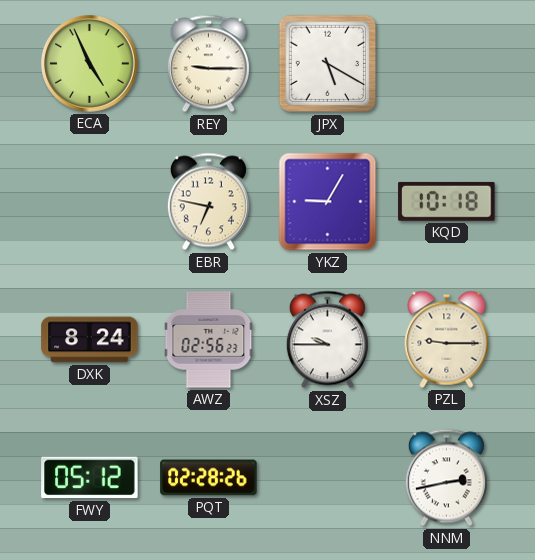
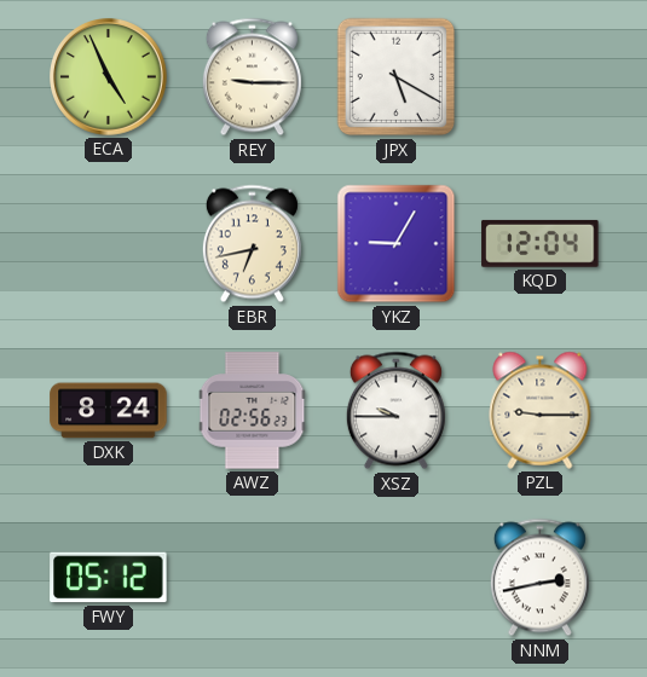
EBR: 6:47 -> 6:43
KQD: 10:18 -> 12:04
PQT: 02:28 -> none
